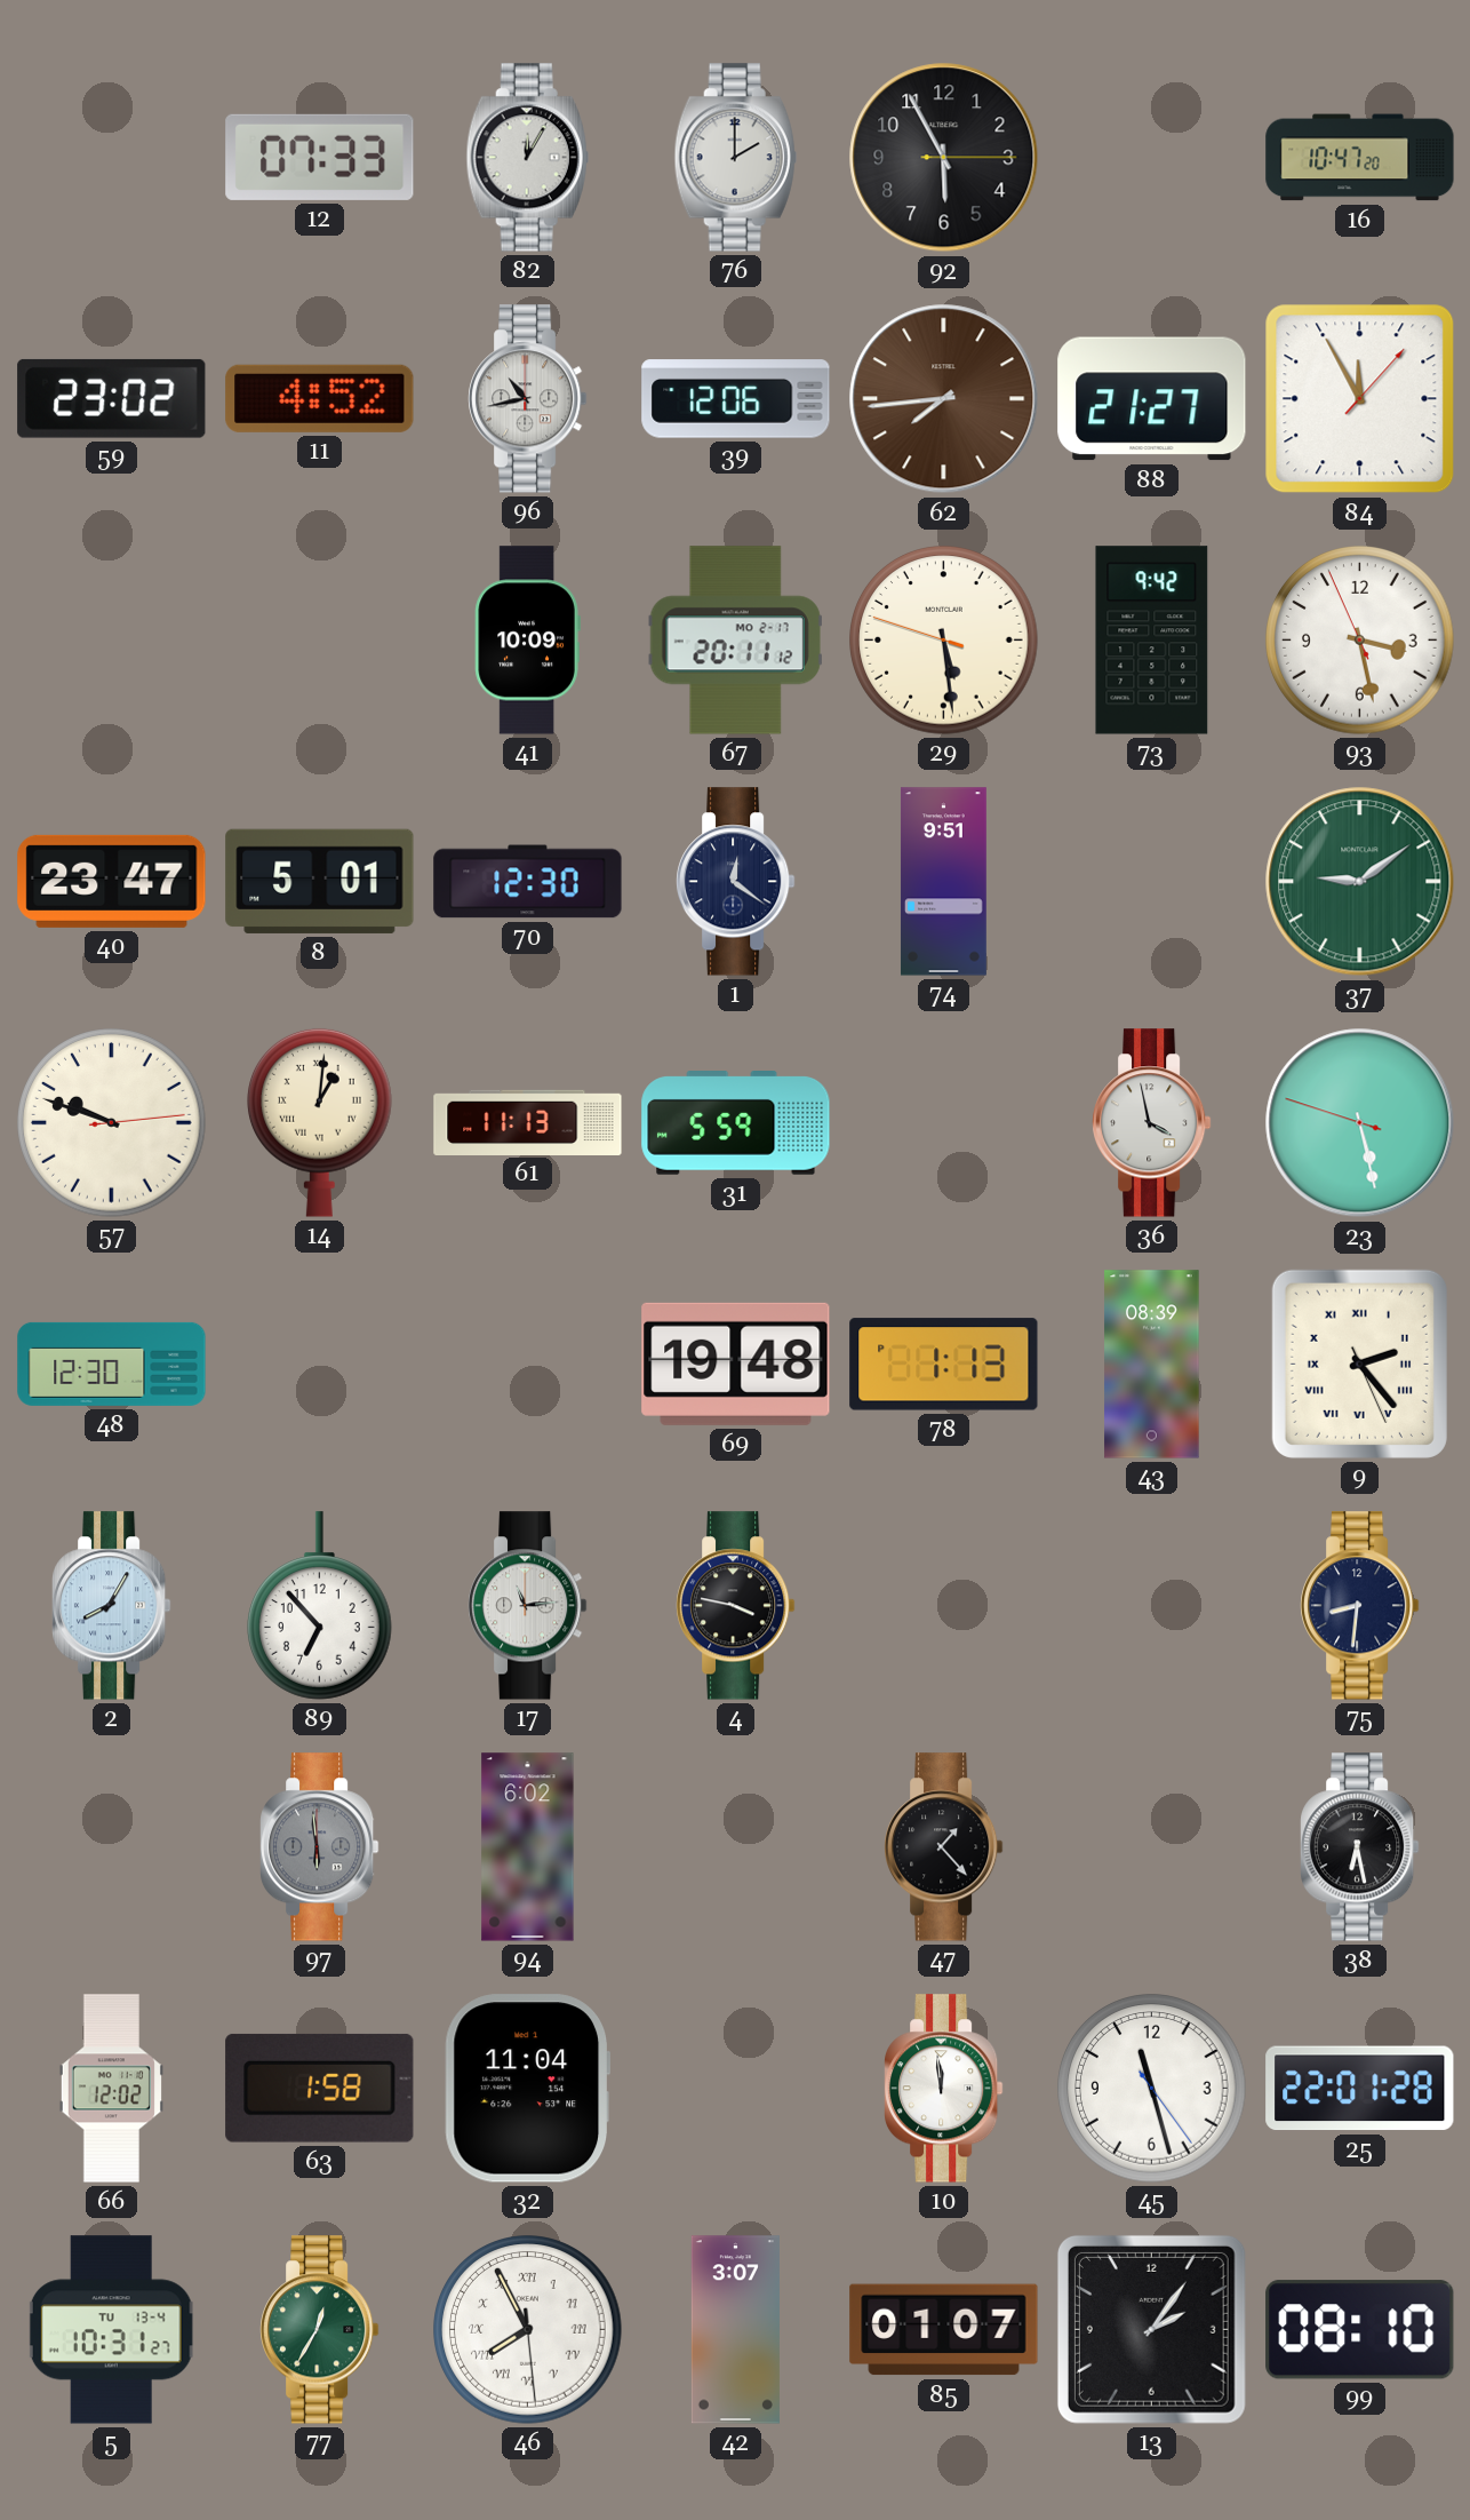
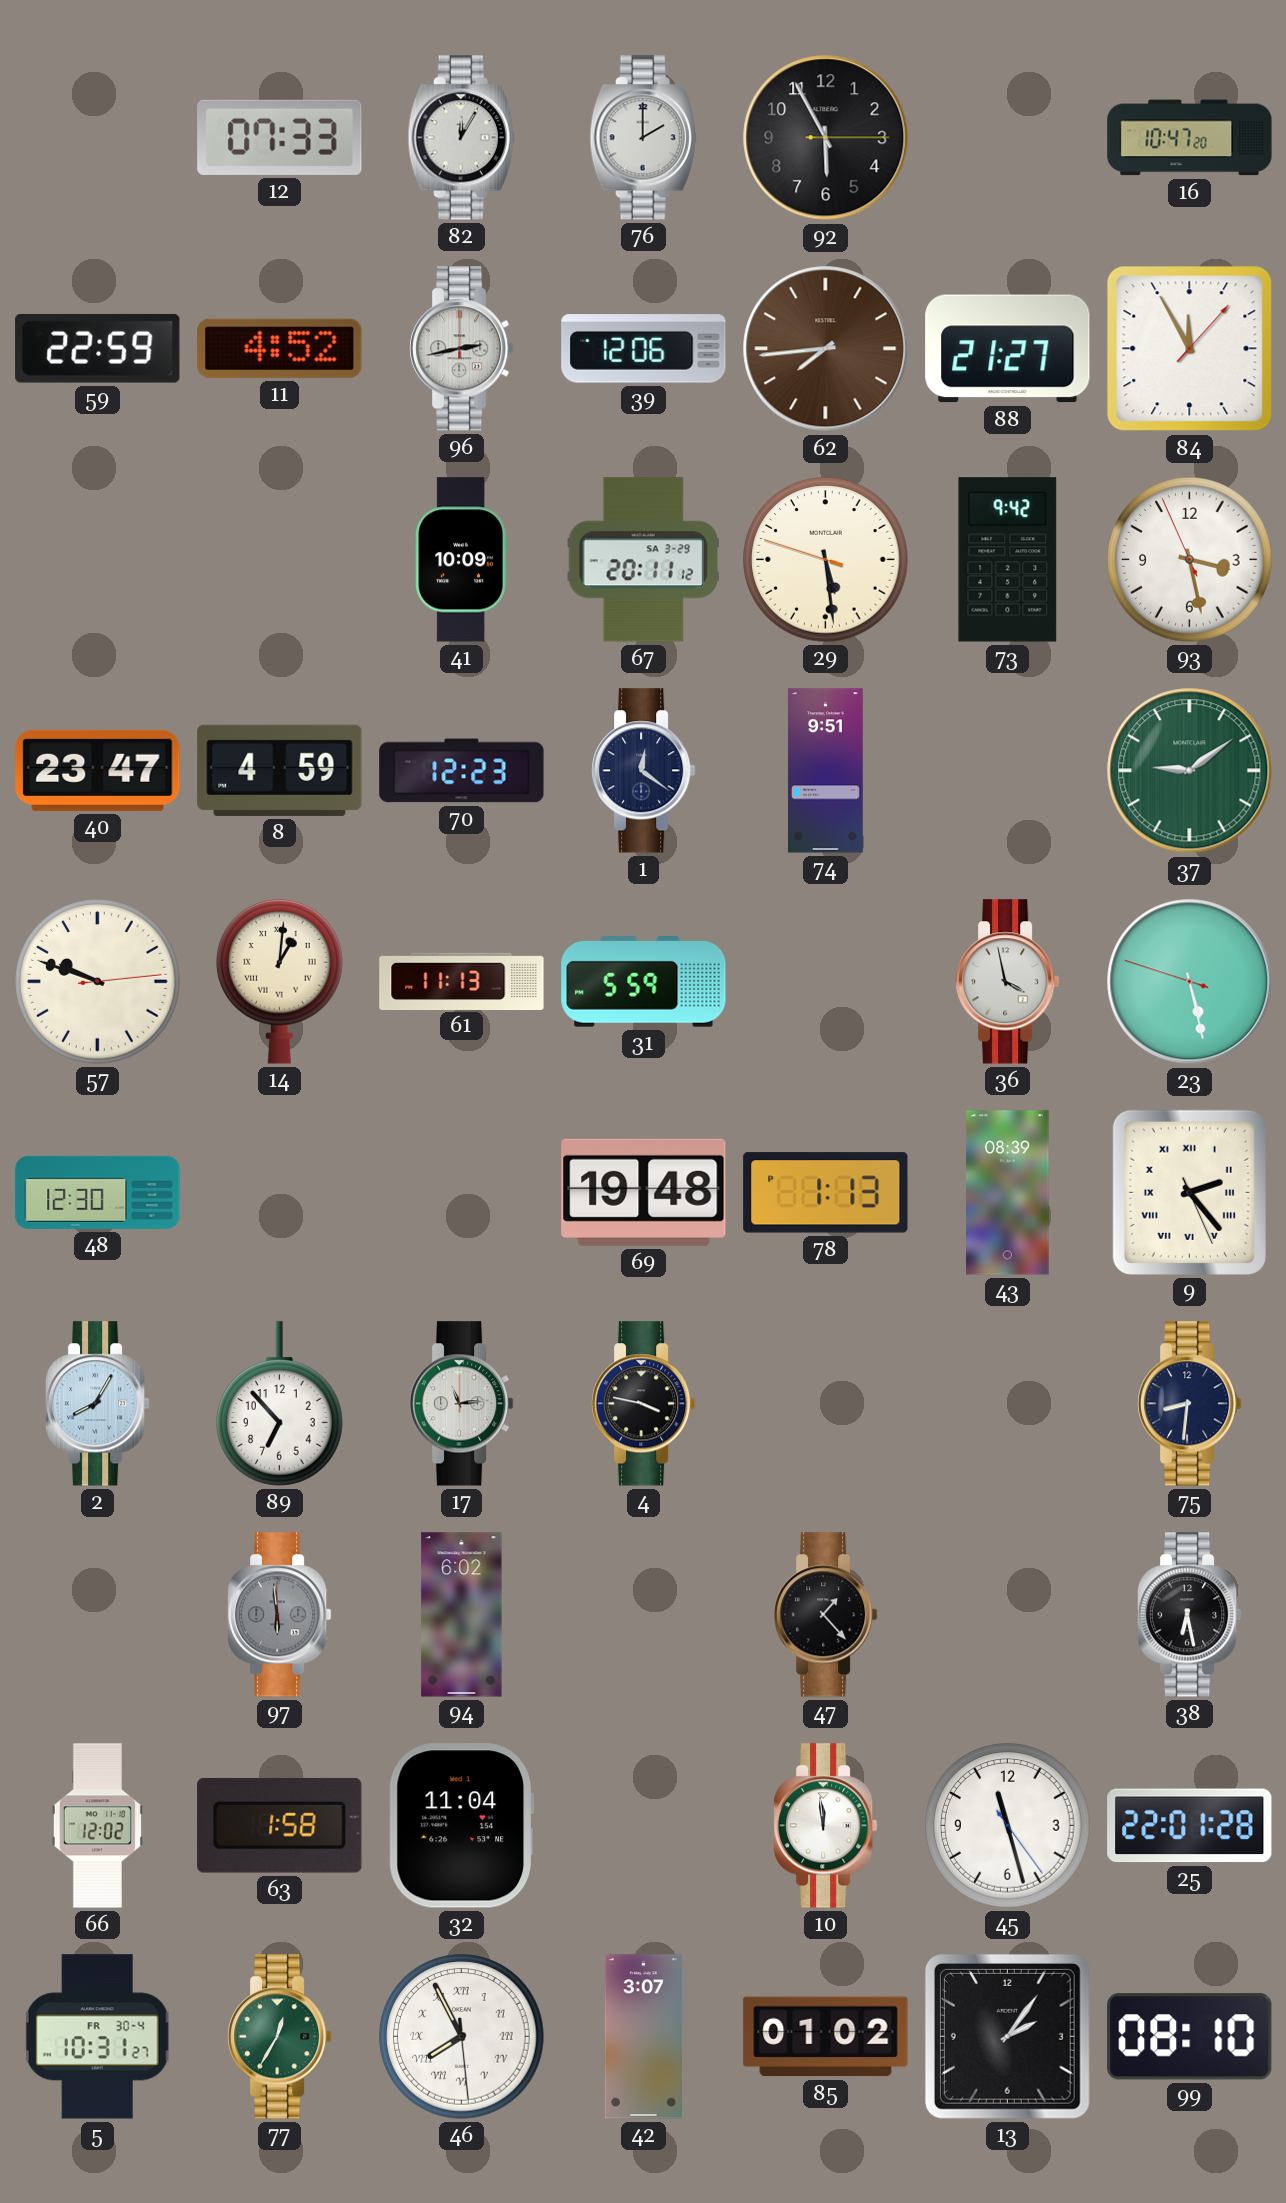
59: 23:02 -> 22:59
96: 10:43 -> 2:43
67 date: MO 2-17 -> SA 3-29
8: 5:01 -> 4:59
70: 12:30 -> 12:23
5 date: TU 13-4 -> FR 30-4
85: 01:07 -> 01:02
